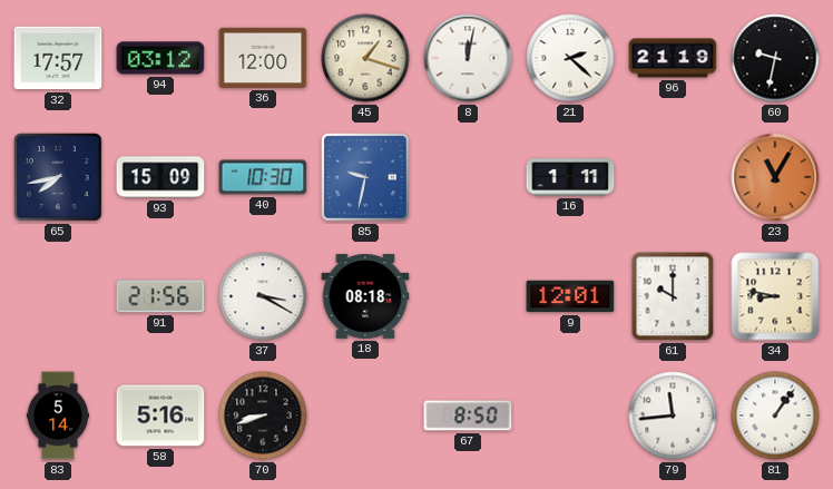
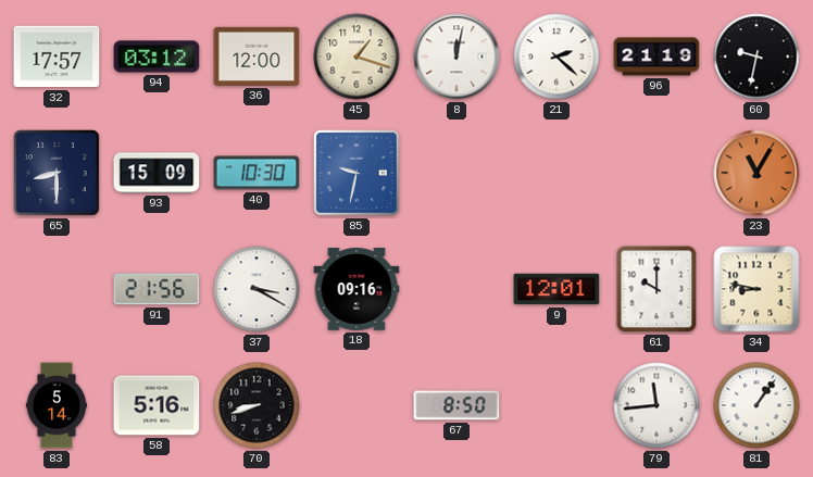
65: 7:43 -> 8:30
16: 1:11 -> none
18: 08:18 -> 09:16
